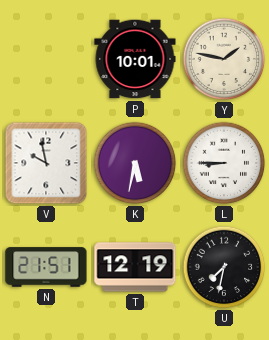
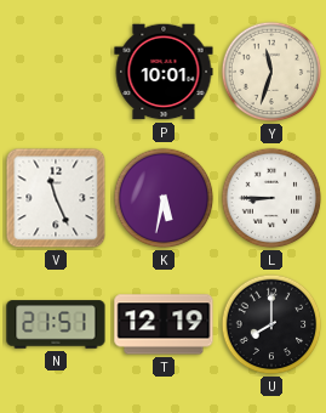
Y: 1:47 -> 11:33
V: 9:58 -> 11:26
U: 7:32 -> 8:00
